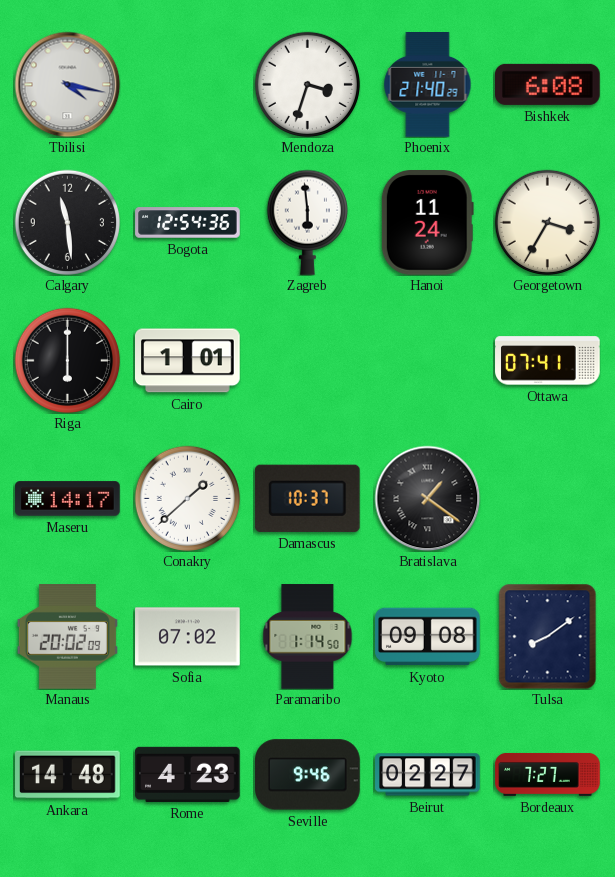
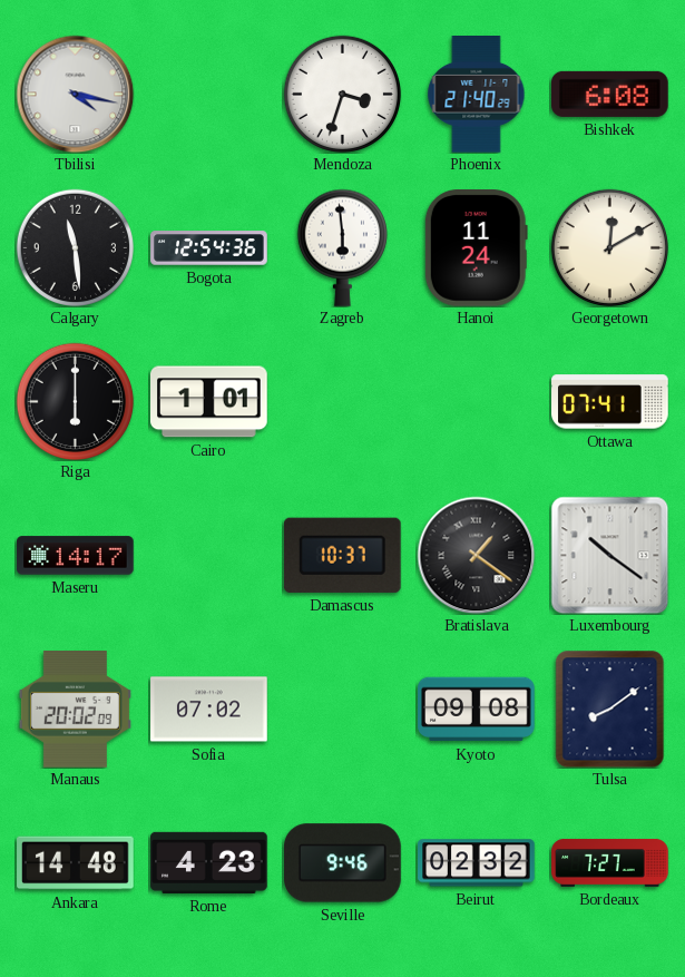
Georgetown: 3:35 -> 12:10
Conakry: 1:38 -> none
Luxembourg: none -> 10:21
Paramaribo: 1:14 -> none
Beirut: 02:27 -> 02:32
